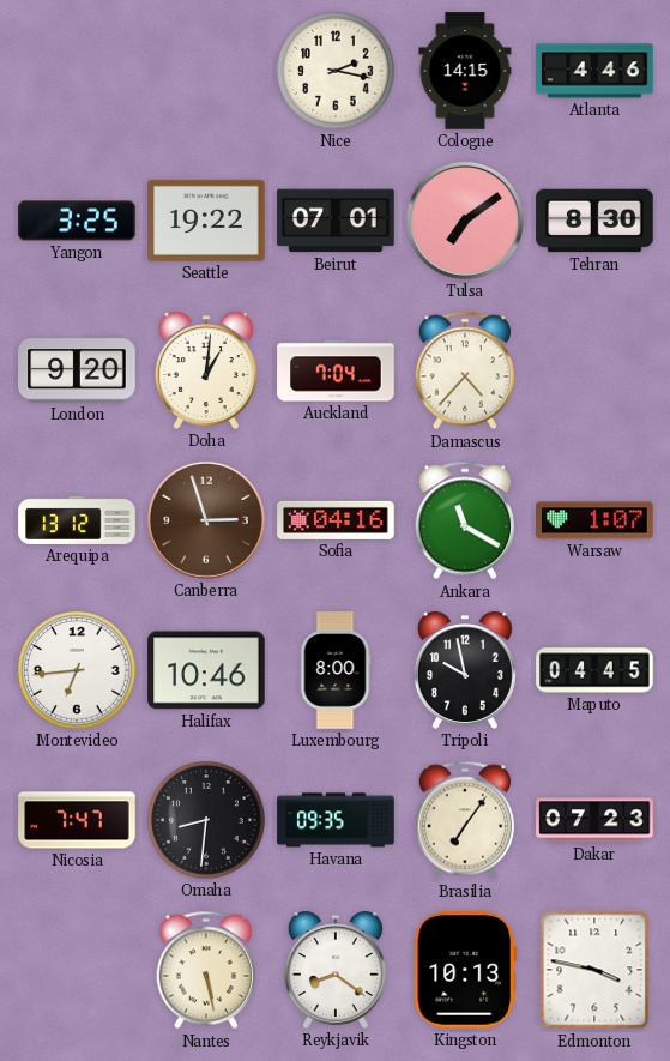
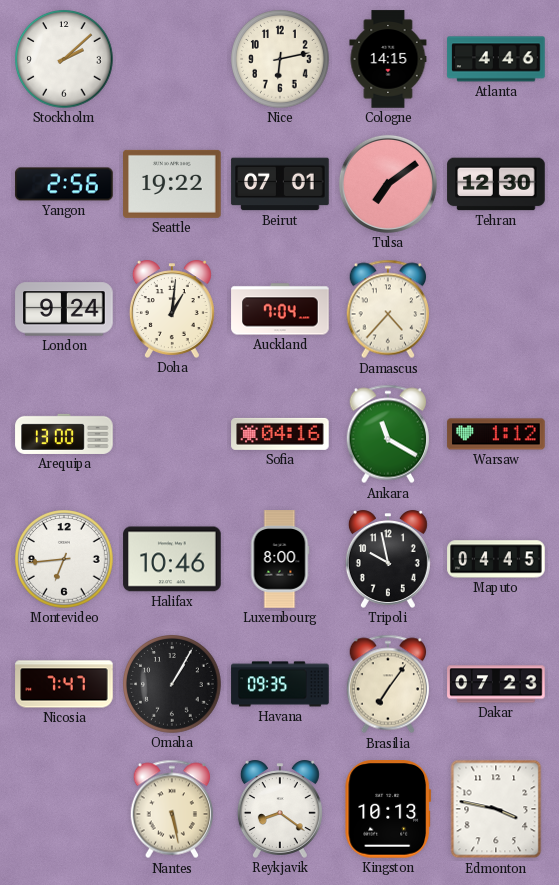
Stockholm: none -> 2:08
Nice: 2:17 -> 6:13
Yangon: 3:25 -> 2:56
Tehran: 8:30 -> 12:30
London: 9:20 -> 9:24
Arequipa: 13:12 -> 13:00
Canberra: 2:57 -> none
Warsaw: 1:07 -> 1:12
Omaha: 8:31 -> 1:05
